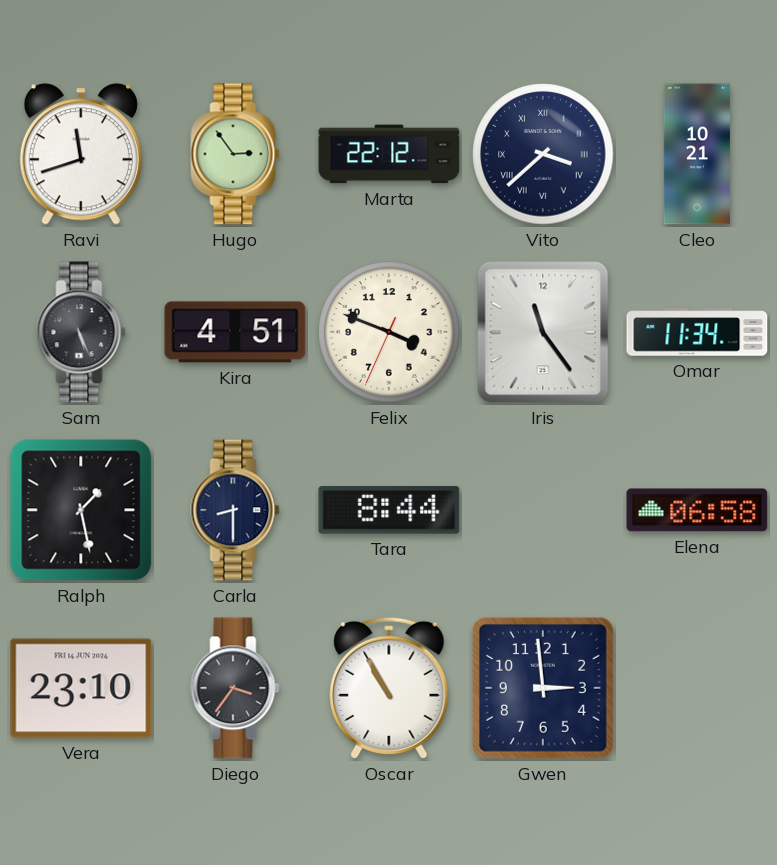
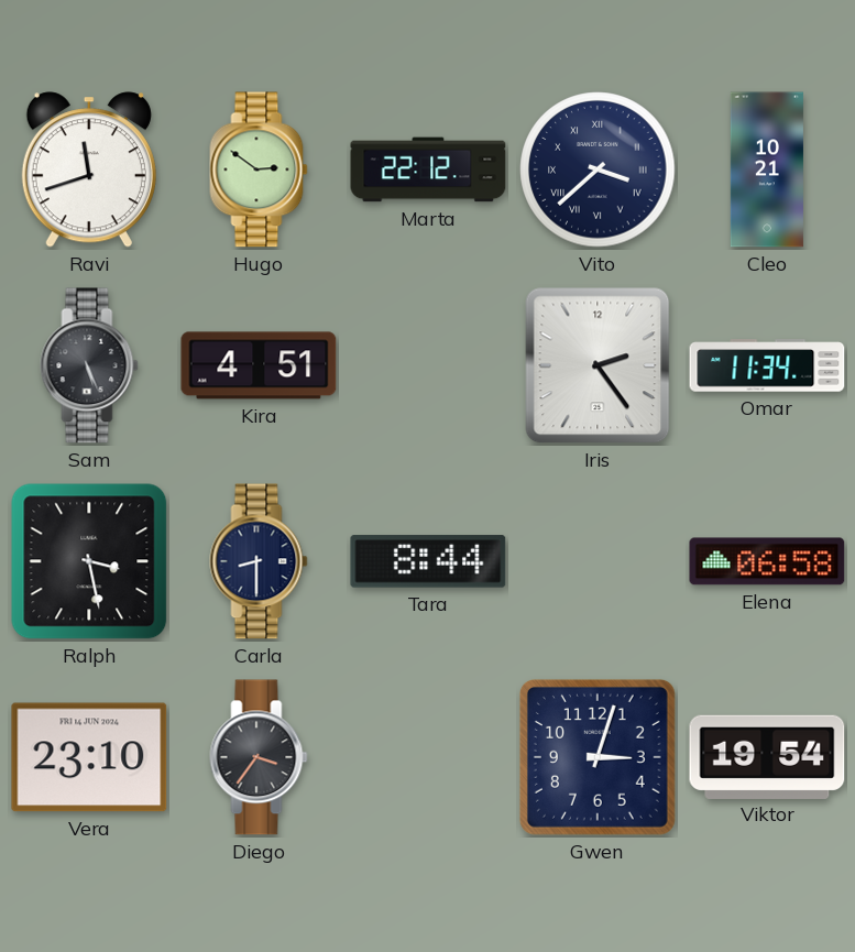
Hugo: 2:54 -> 2:51
Felix: 3:48 -> none
Iris: 11:24 -> 2:24
Ralph: 1:28 -> 3:28
Oscar: 10:55 -> none
Gwen: 2:59 -> 3:03
Viktor: none -> 19:54
